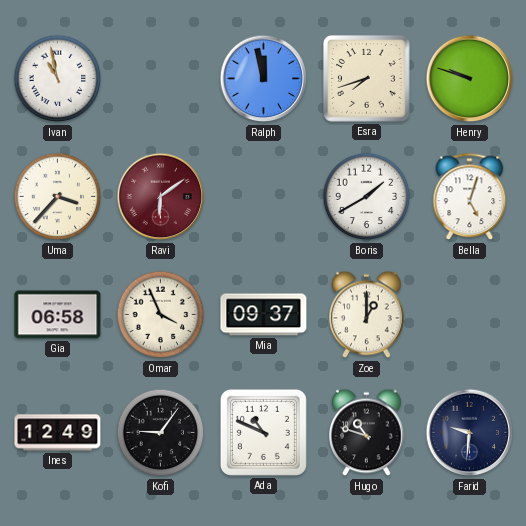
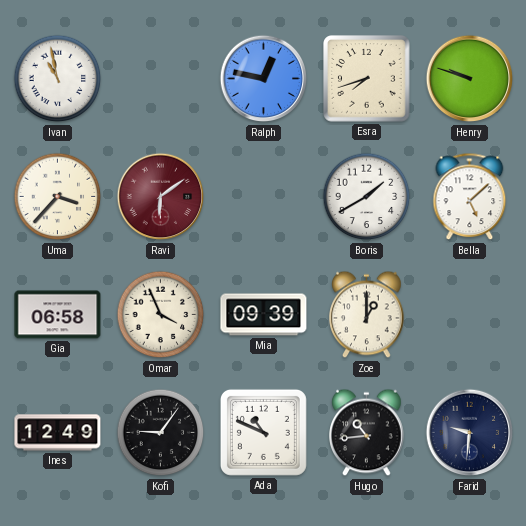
Ralph: 11:58 -> 12:47
Bella: 5:03 -> 5:08
Mia: 09:37 -> 09:39
Hugo: 10:48 -> 10:44
